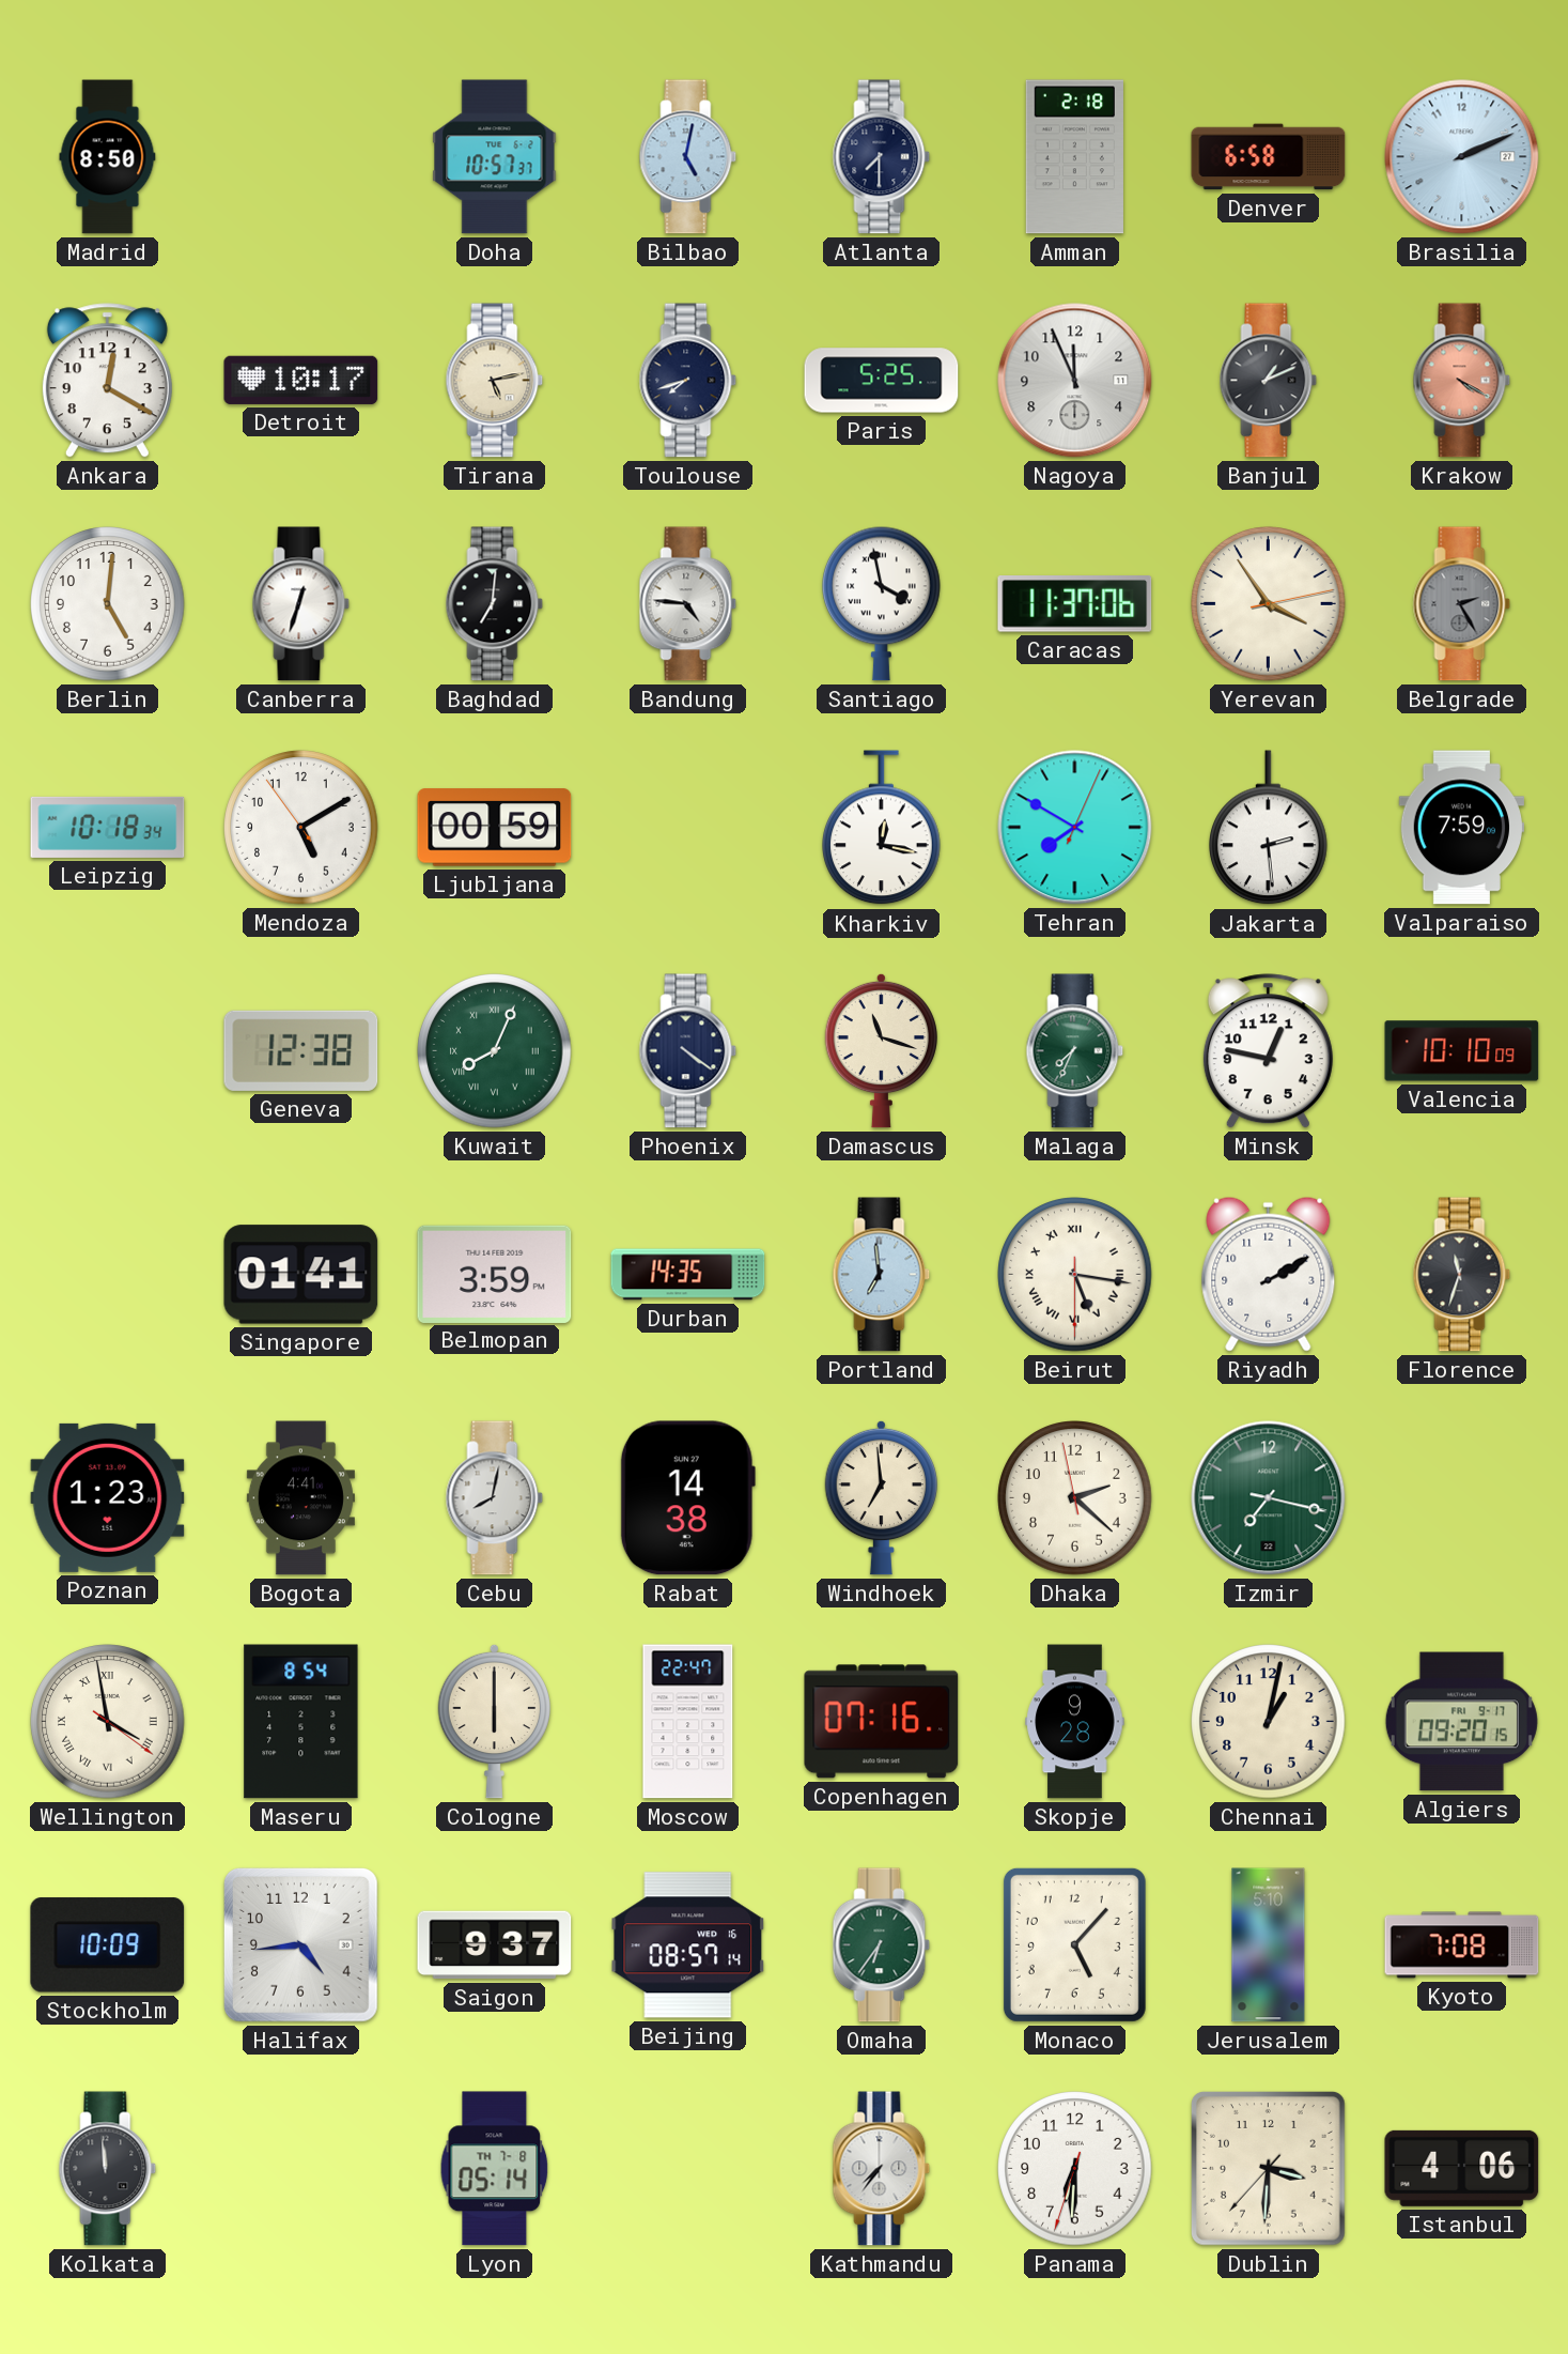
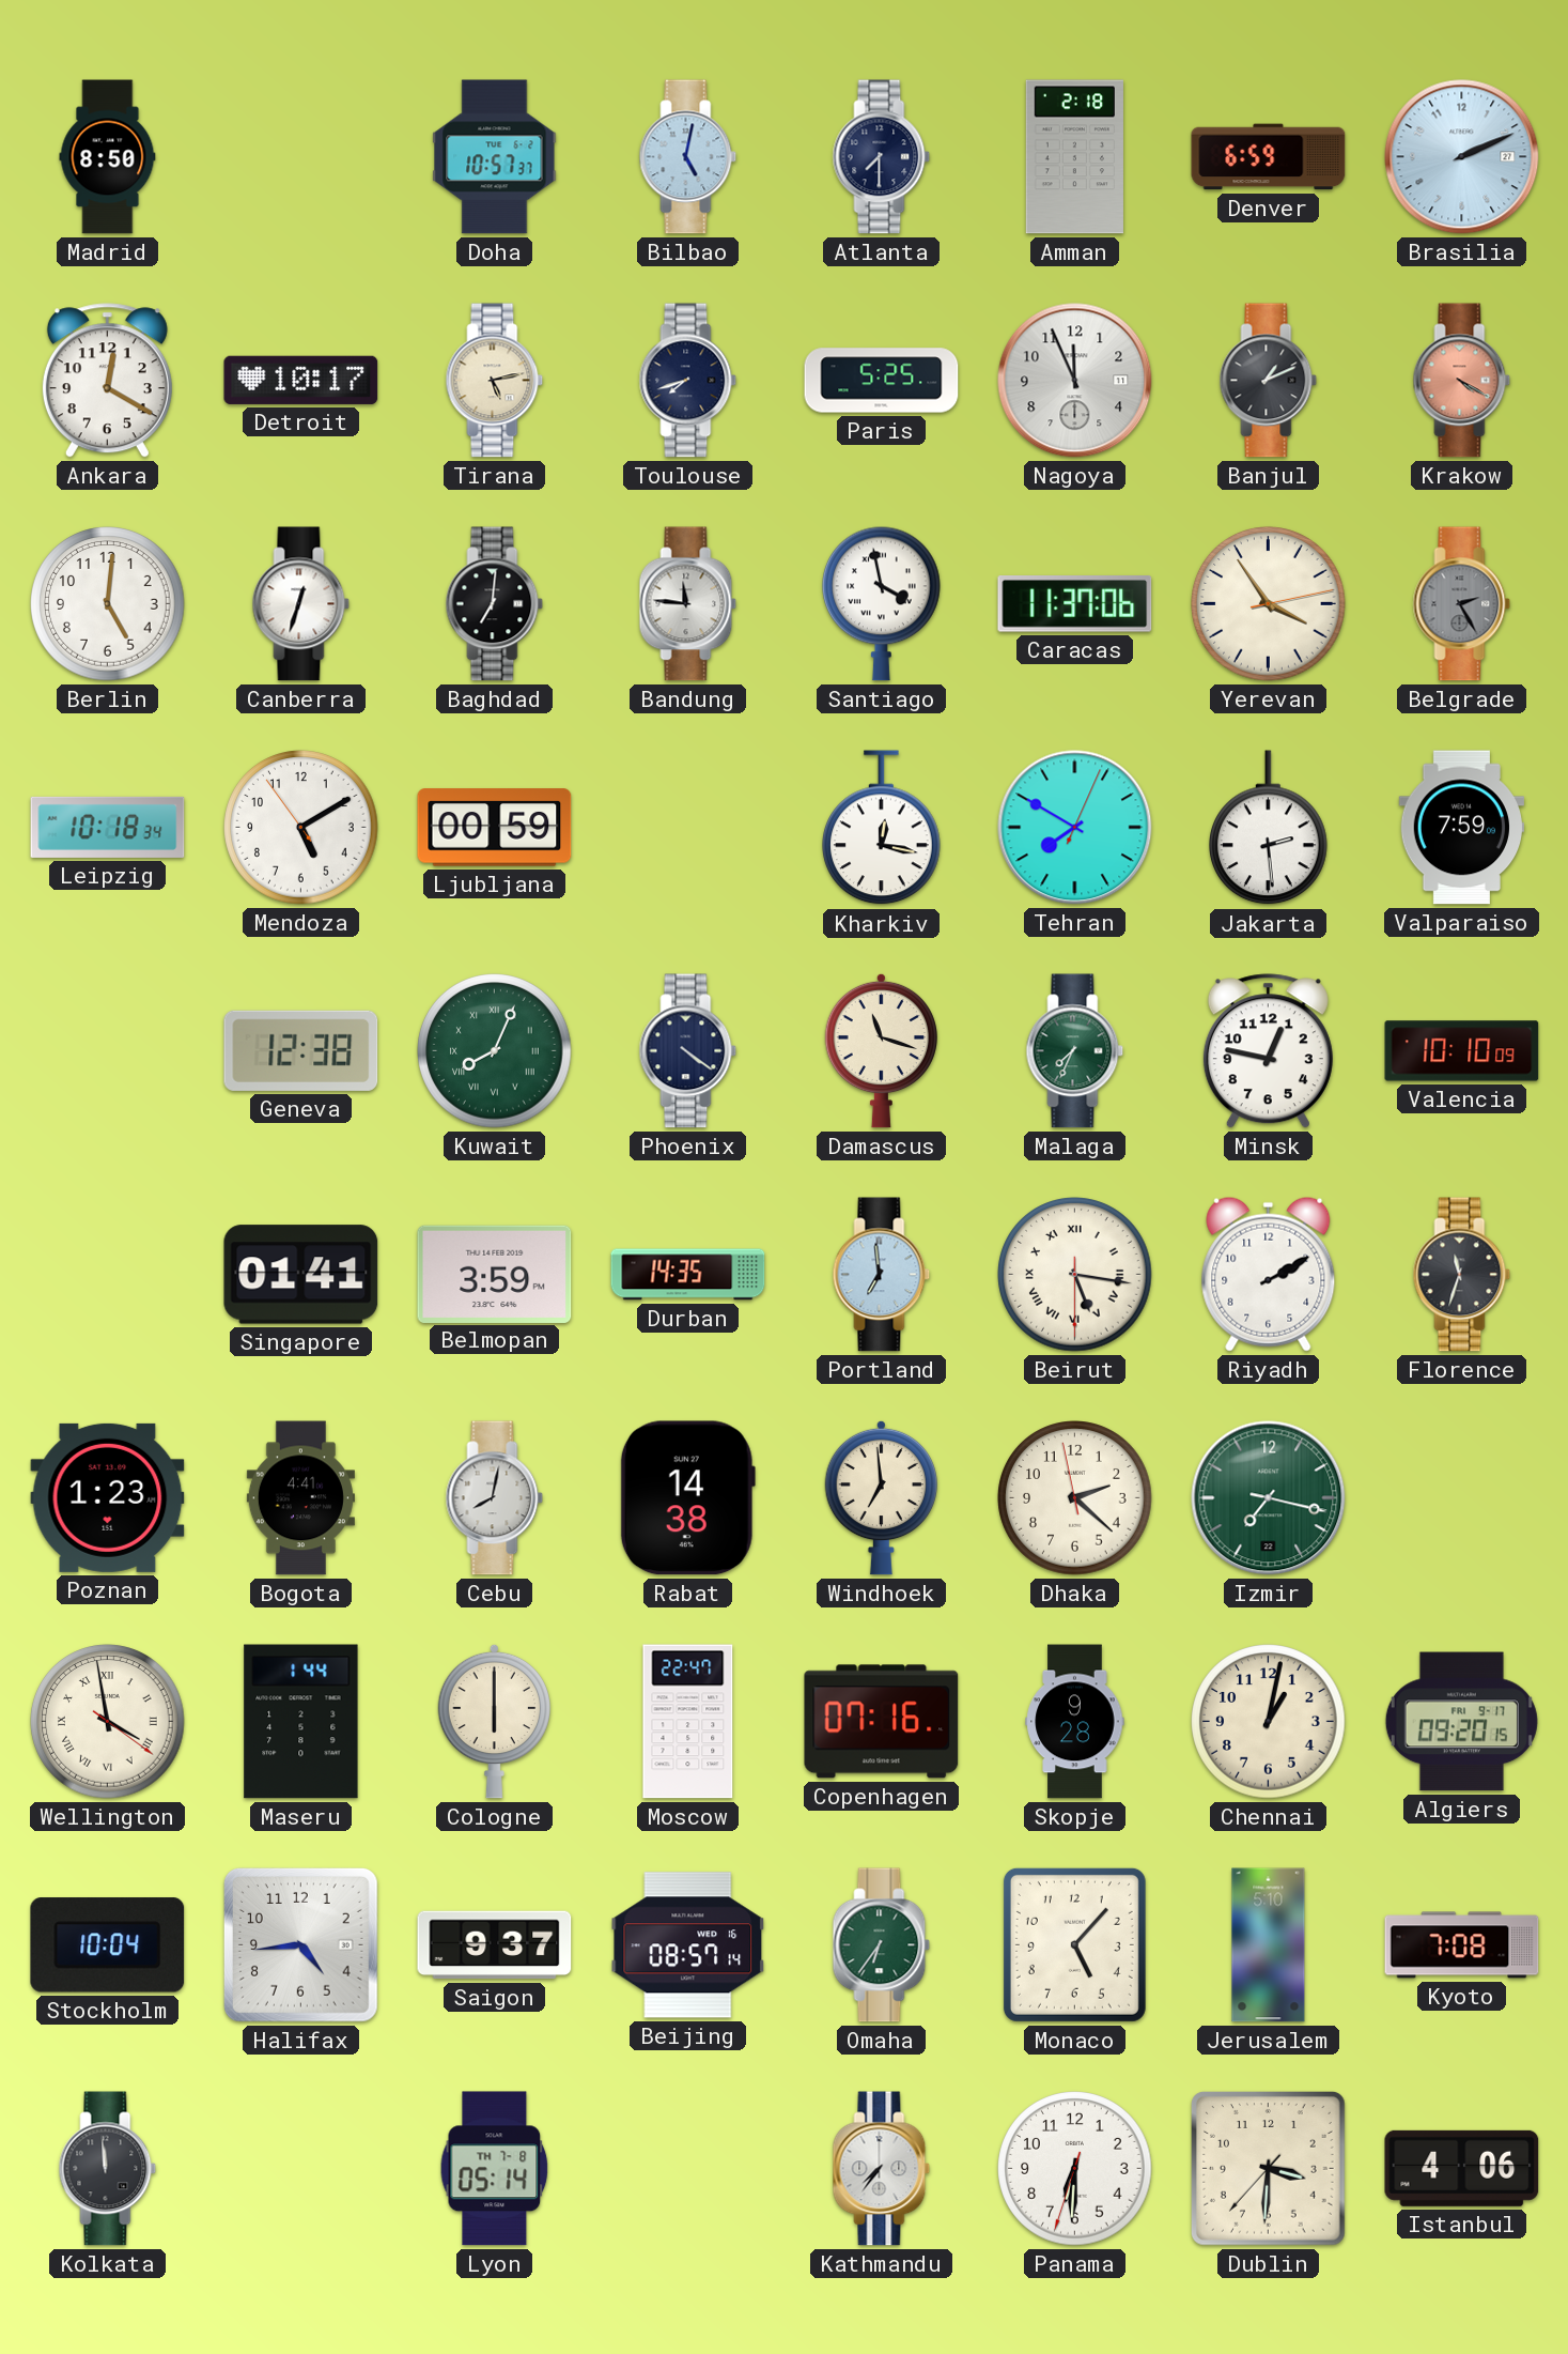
Denver: 6:58 -> 6:59
Bandung: 4:46 -> 11:46
Maseru: 8:54 -> 1:44
Stockholm: 10:09 -> 10:04
